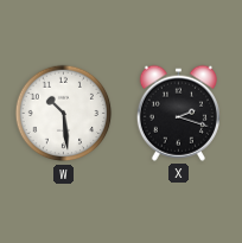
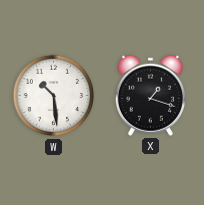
X: 2:18 -> 1:18
